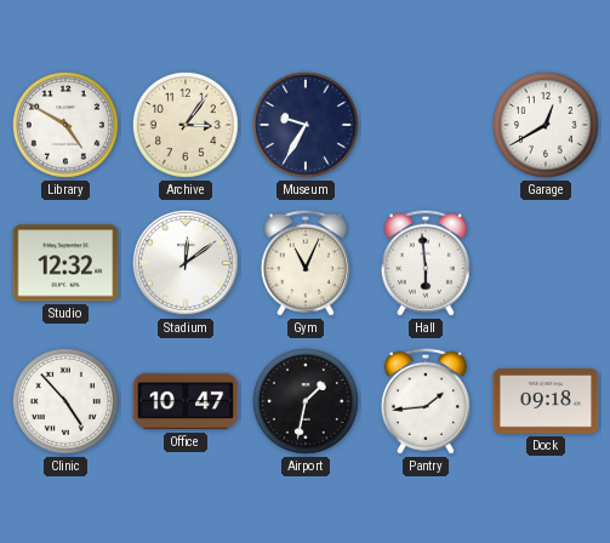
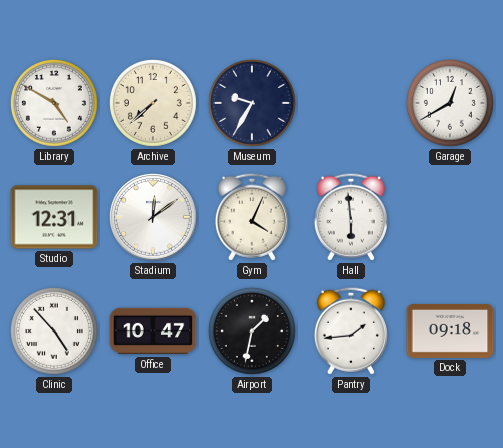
Archive: 3:06 -> 7:38
Studio: 12:32 -> 12:31
Gym: 11:04 -> 4:04
